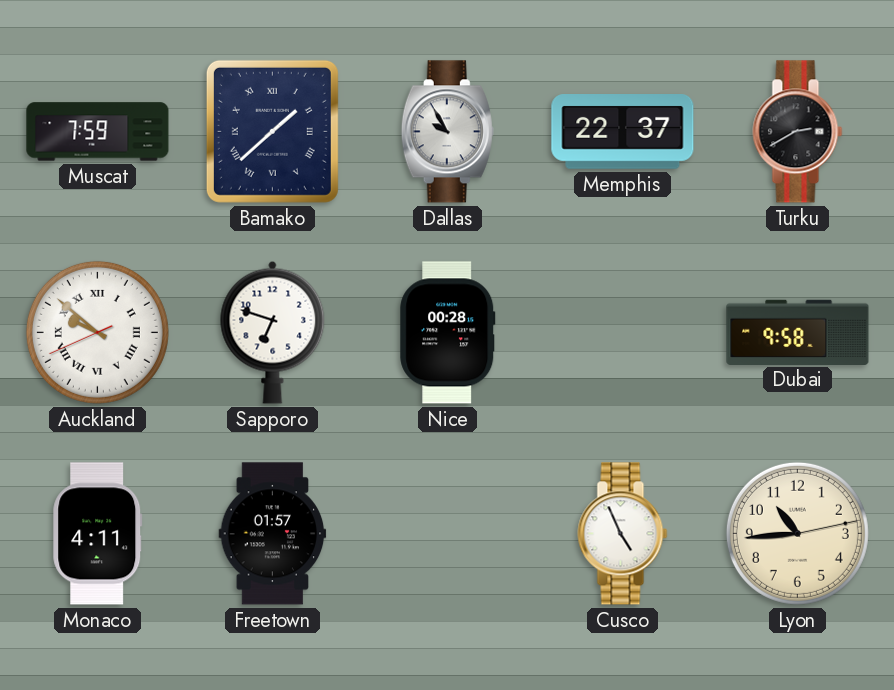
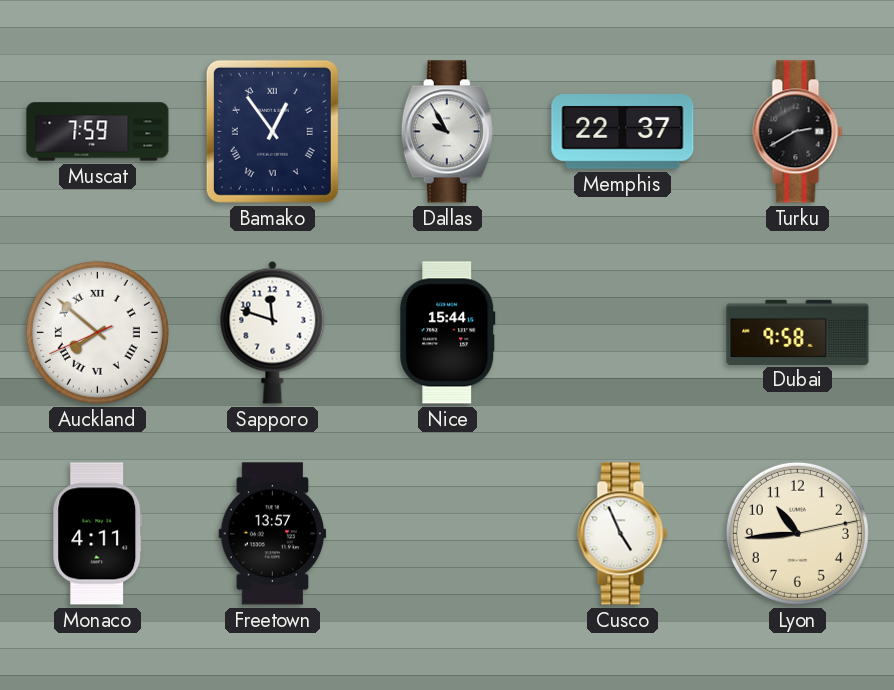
Bamako: 1:38 -> 12:54
Auckland: 9:51 -> 7:51
Sapporo: 6:48 -> 11:48
Nice: 00:28 -> 15:44
Freetown: 01:57 -> 13:57
